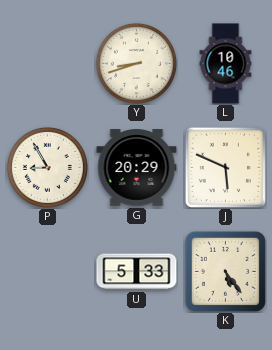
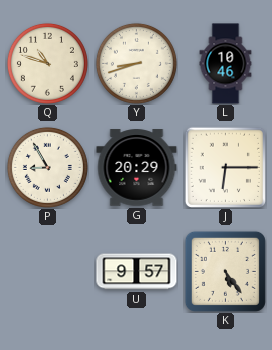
Q: none -> 10:48
J: 5:49 -> 6:15
U: 5:33 -> 9:57
